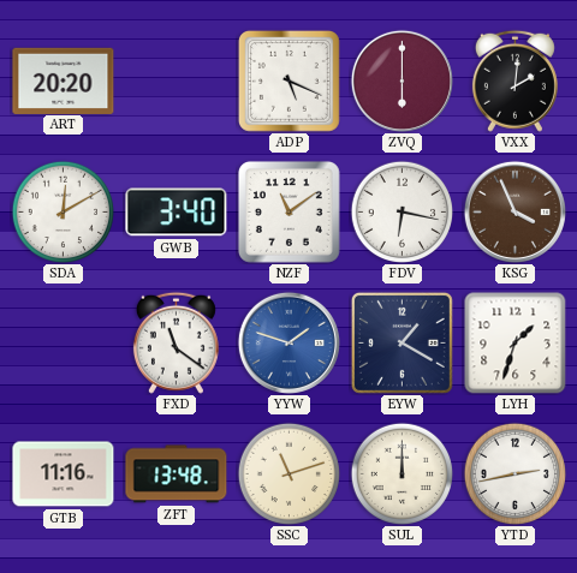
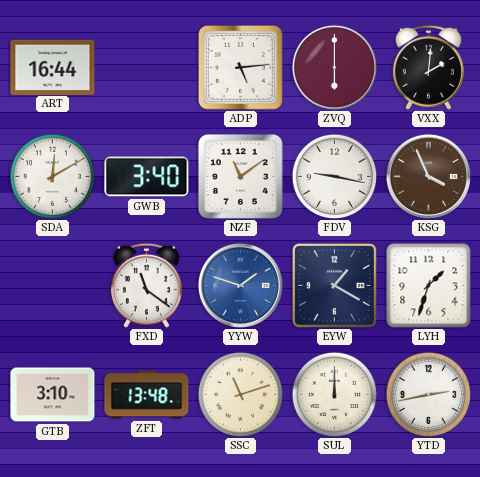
ART: 20:20 -> 16:44
ADP: 5:19 -> 5:14
FDV: 6:17 -> 9:17
GTB: 11:16 -> 3:10
